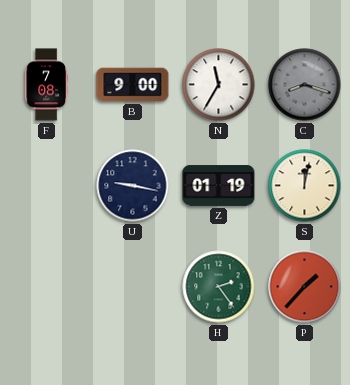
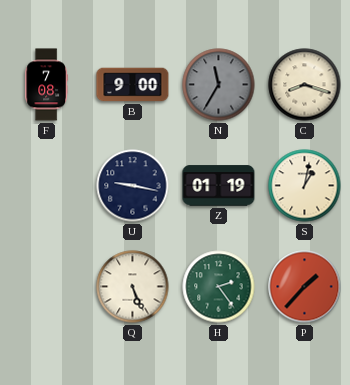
N dial: white -> grey
C dial: grey -> cream
S: 12:02 -> 1:02
Q: none -> 5:26
